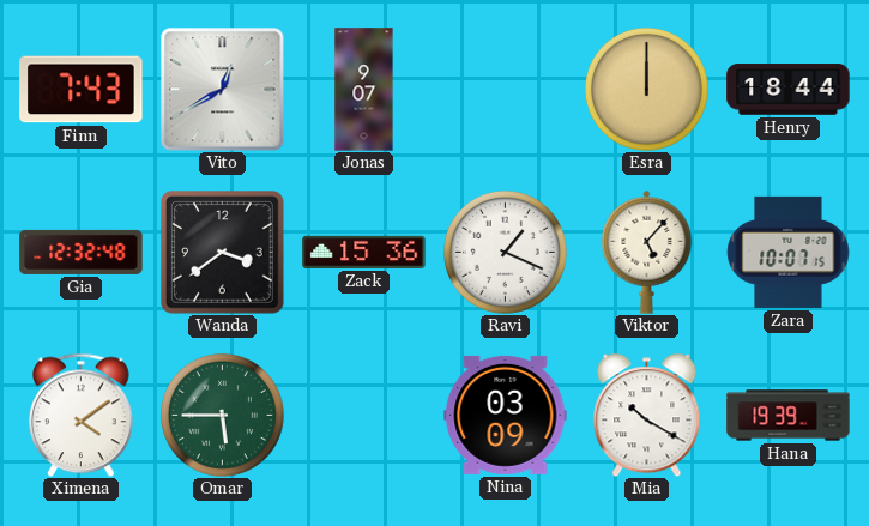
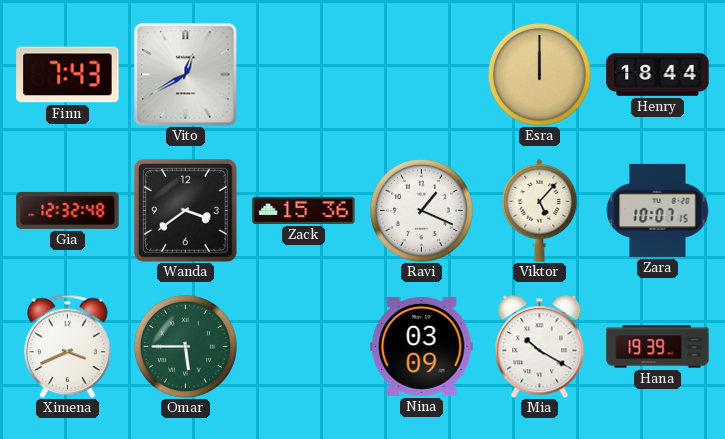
Jonas: 9:07 -> none
Ximena: 4:09 -> 3:41
